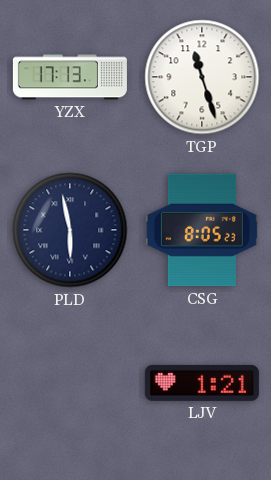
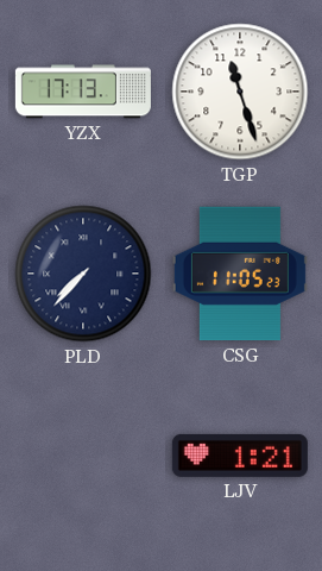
PLD: 5:58 -> 7:37
CSG: 8:05 -> 11:05
